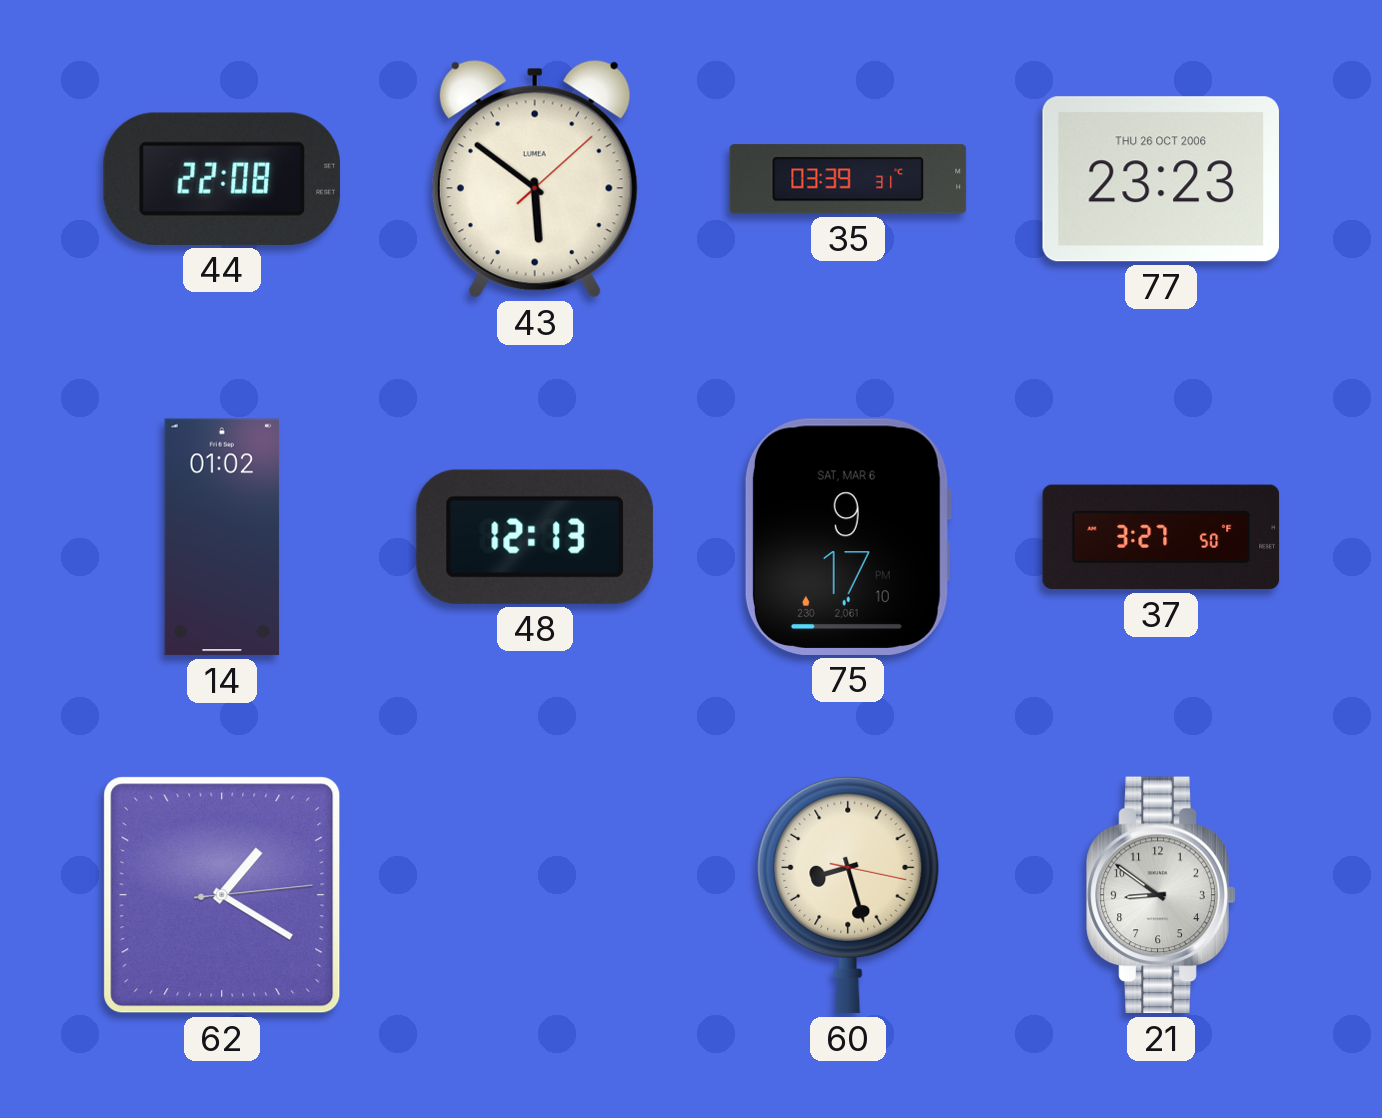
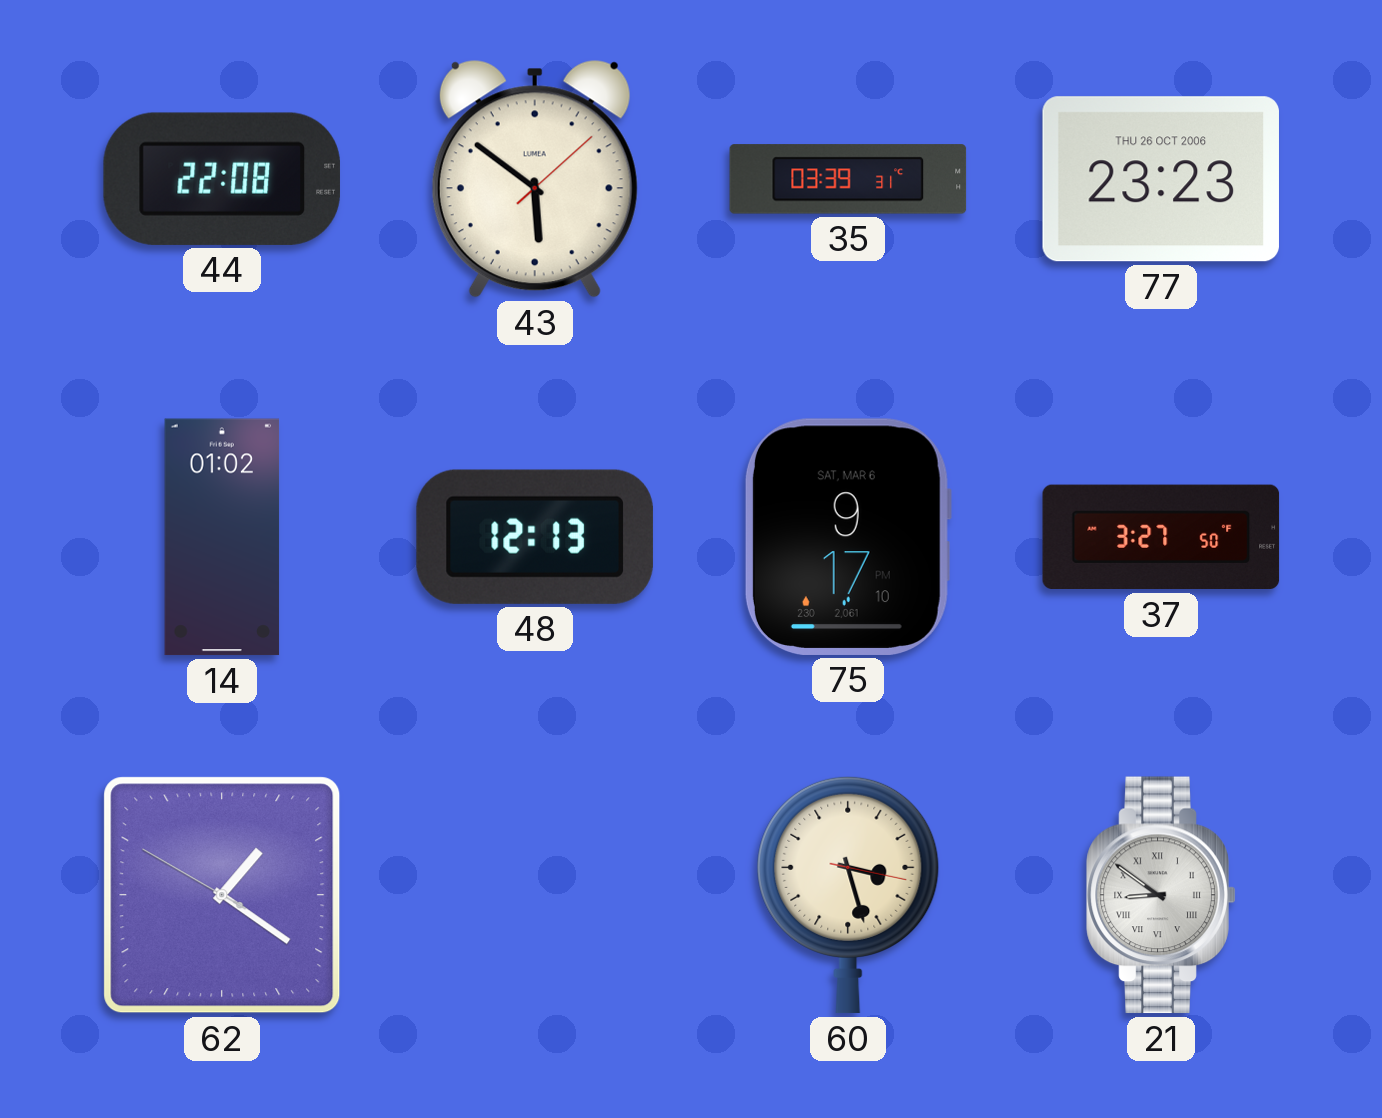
62: 1:20:14 -> 1:20:50
60: 8:27 -> 3:27
21 numerals: Arabic -> Roman
